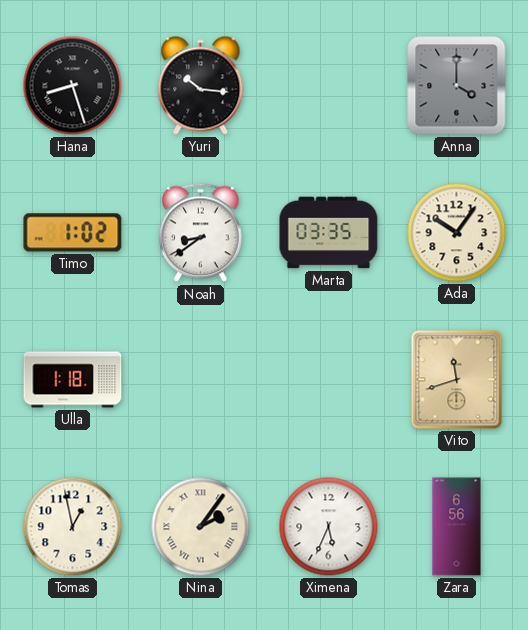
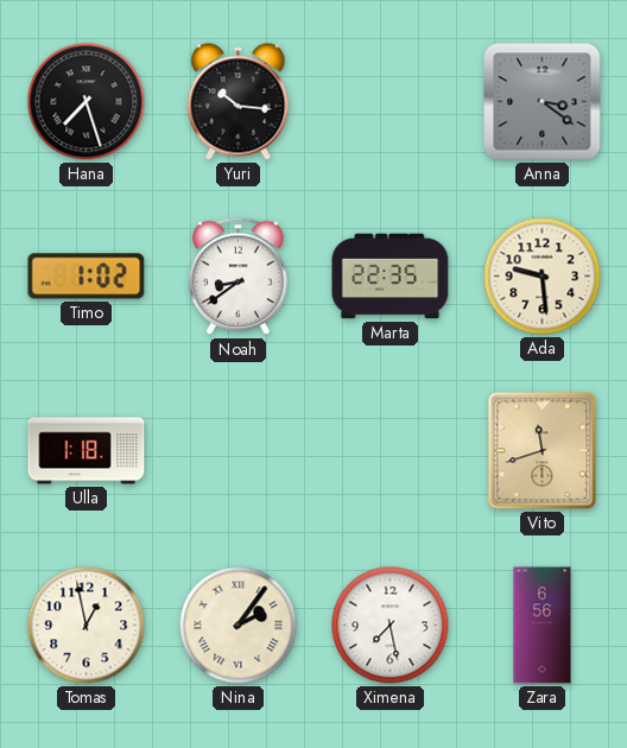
Hana: 8:27 -> 7:27
Anna: 4:00 -> 3:21
Marta: 03:35 -> 22:35
Ada: 10:06 -> 9:29
Ximena: 5:34 -> 7:28
